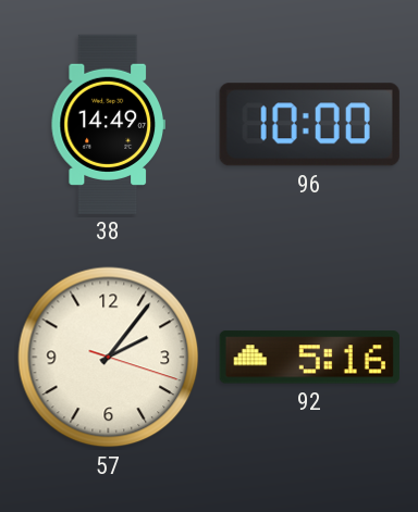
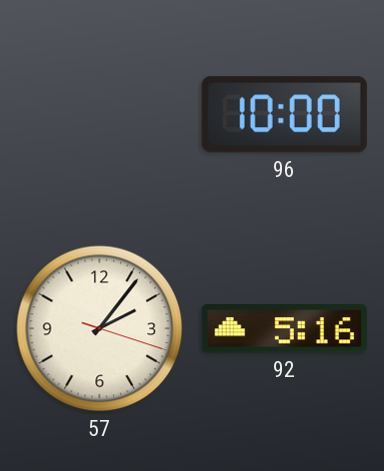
38: 14:49 -> none
